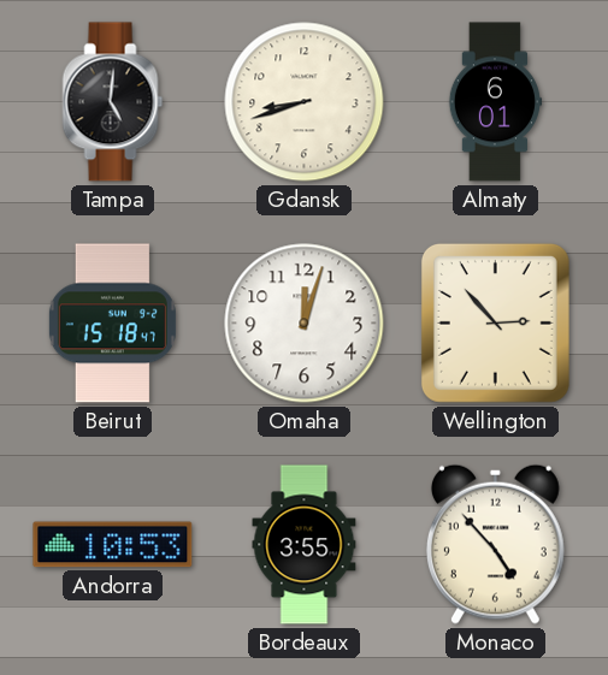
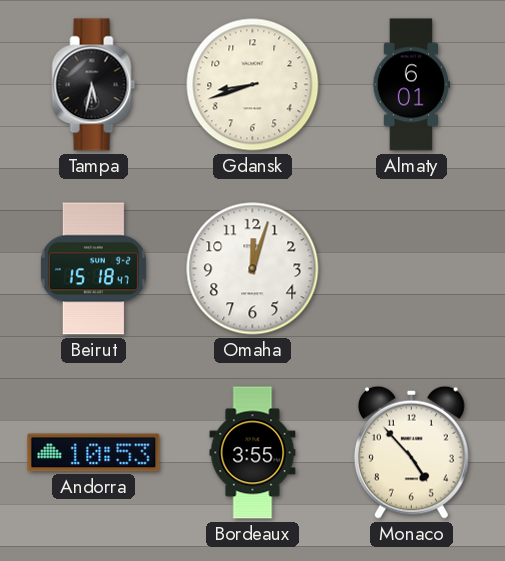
Tampa: 5:01 -> 5:32
Wellington: 2:53 -> none
